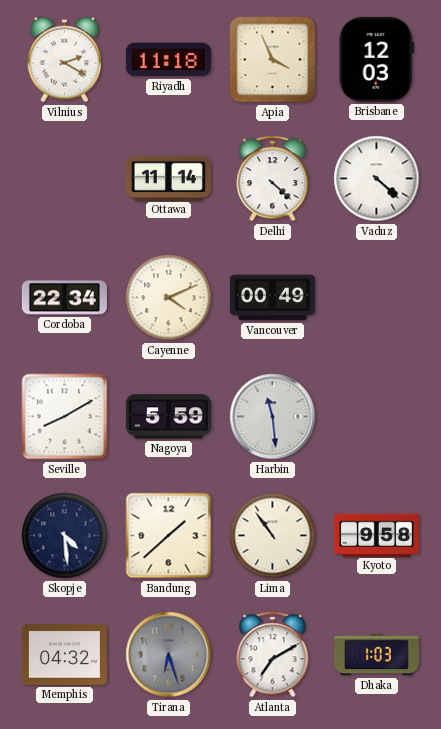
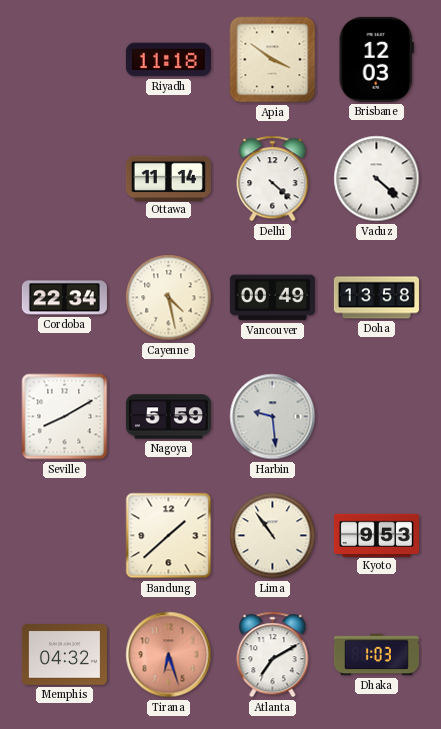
Vilnius: 2:20 -> none
Apia: 3:56 -> 3:51
Cayenne: 4:11 -> 4:28
Doha: none -> 13:58
Harbin: 11:29 -> 9:29
Skopje: 4:29 -> none
Kyoto: 9:58 -> 9:53
Tirana dial: grey -> salmon
